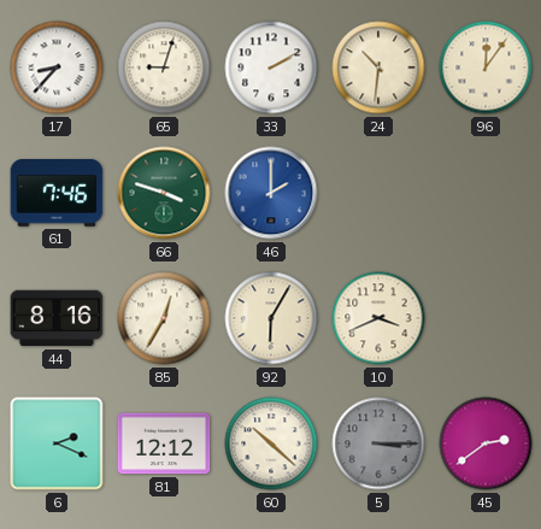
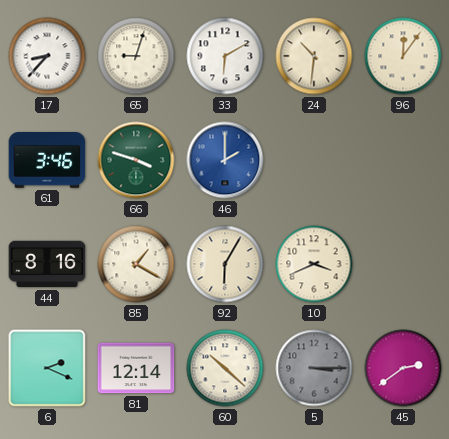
33: 2:10 -> 6:10
61: 7:46 -> 3:46
85: 12:35 -> 1:20
81: 12:12 -> 12:14
